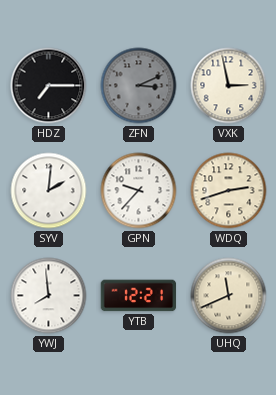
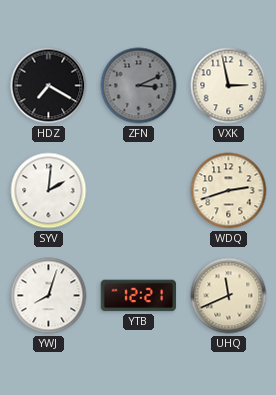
HDZ: 7:15 -> 7:20
GPN: 9:37 -> none
YWJ: 7:59 -> 8:03
